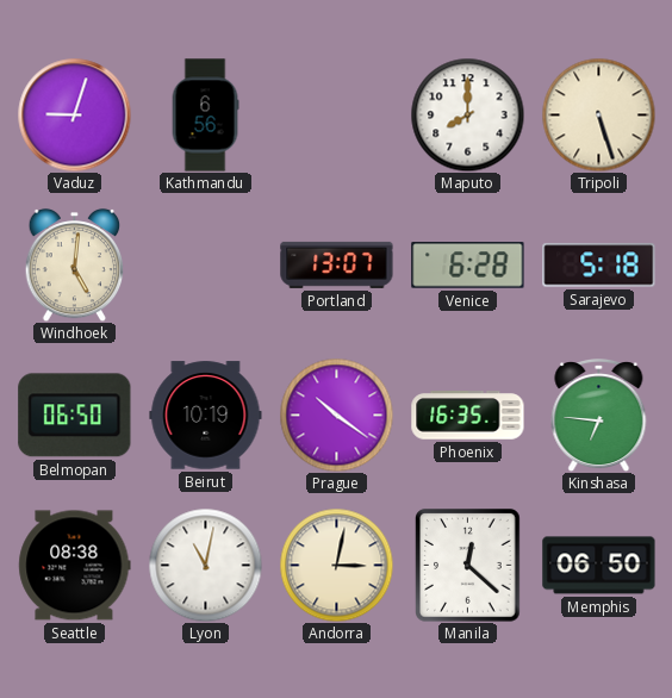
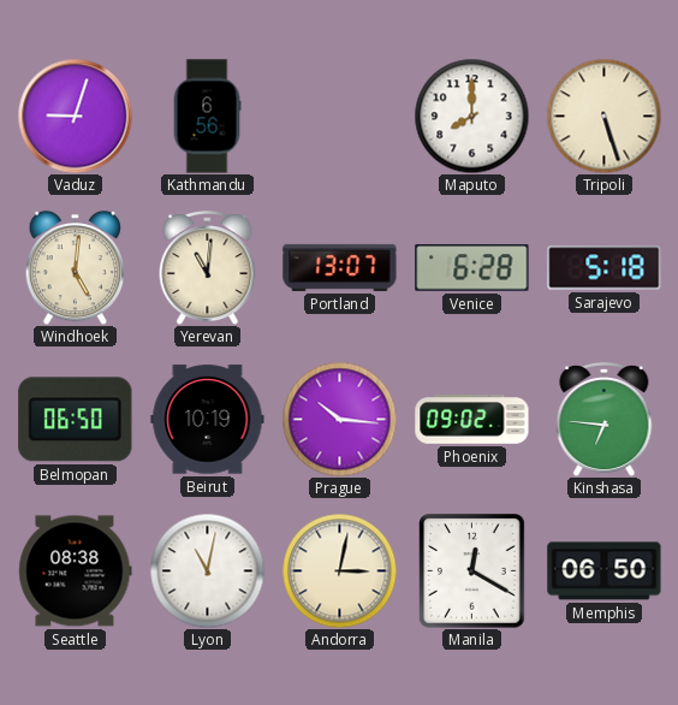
Yerevan: none -> 11:01
Prague: 10:21 -> 10:16
Phoenix: 16:35 -> 09:02
Manila: 12:22 -> 12:20
